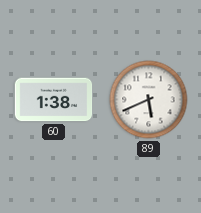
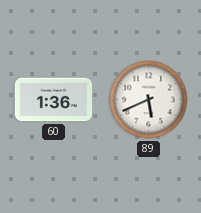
60: 1:38 -> 1:36
